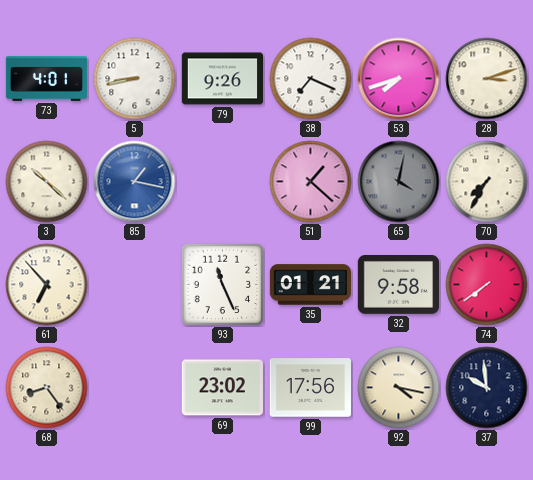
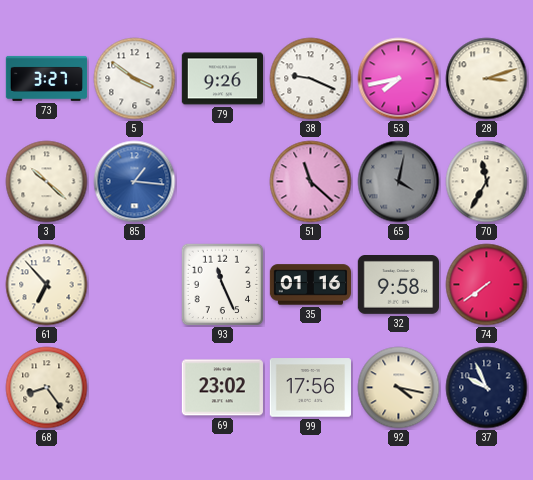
73: 4:01 -> 3:27
5: 8:43 -> 3:51
38: 7:19 -> 9:19
53: 7:42 -> 7:43
85: 1:17 -> 1:16
51: 1:22 -> 11:22
70: 7:35 -> 11:35
35: 01:21 -> 01:16
37: 9:59 -> 9:56
